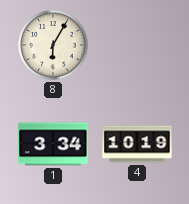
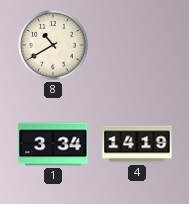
8: 6:05 -> 10:40
4: 10:19 -> 14:19
